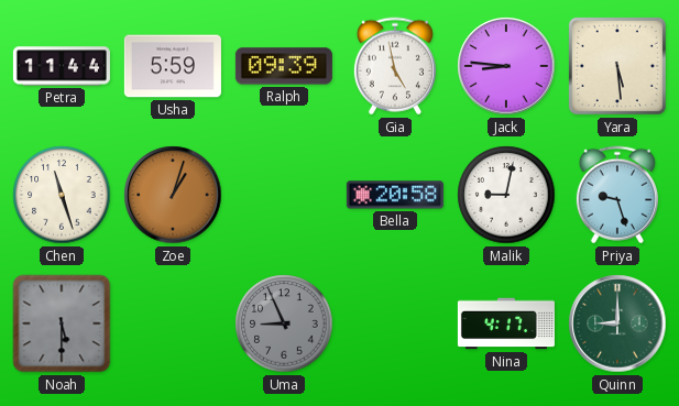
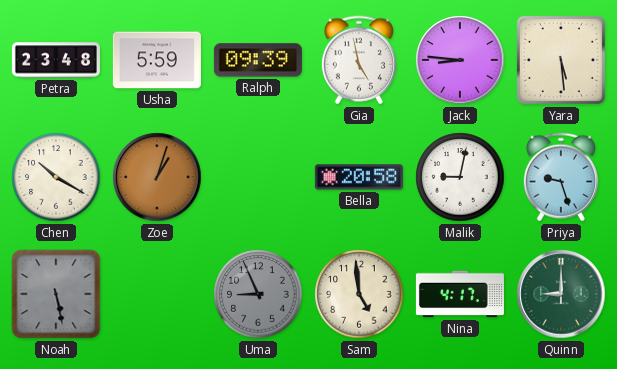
Petra: 11:44 -> 23:48
Chen: 11:27 -> 10:20
Noah: 5:30 -> 5:28
Sam: none -> 4:59
